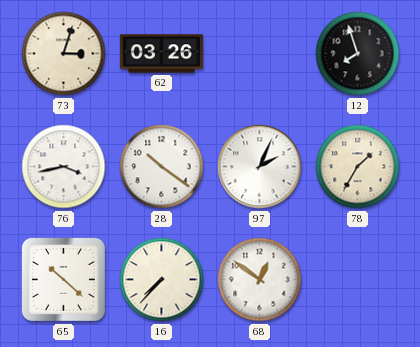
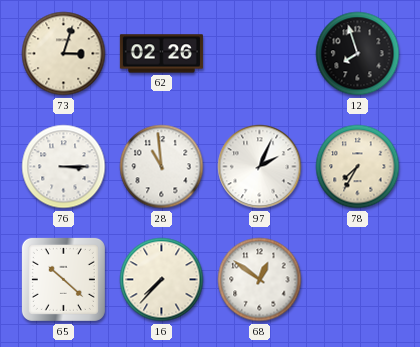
62: 03:26 -> 02:26
76: 3:43 -> 3:15
28: 10:21 -> 10:59
78: 1:35 -> 7:35
